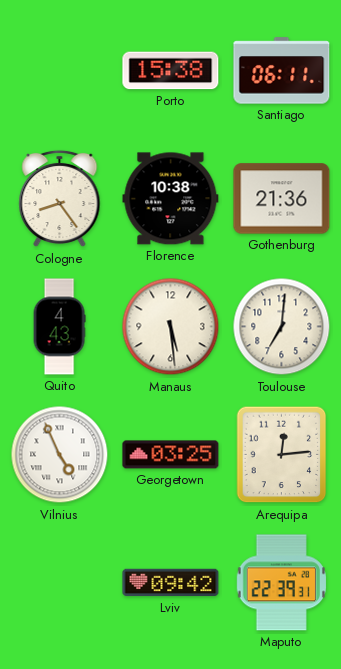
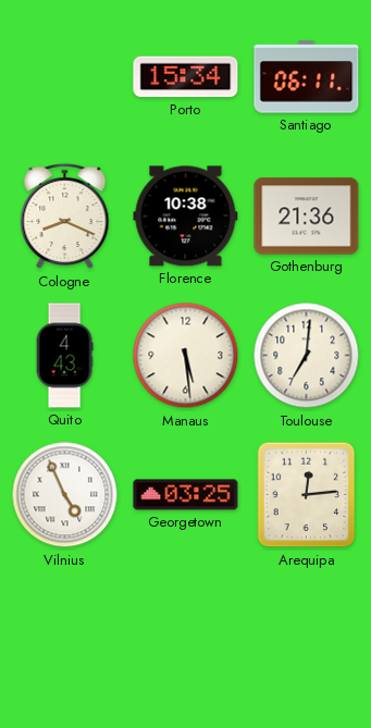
Porto: 15:38 -> 15:34
Cologne: 8:24 -> 8:19
Lviv: 09:42 -> none
Maputo: 22:39 -> none
